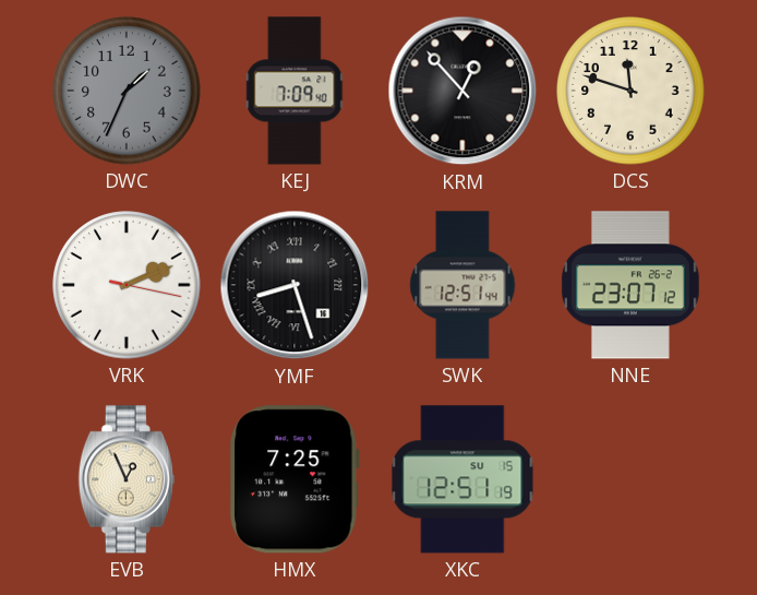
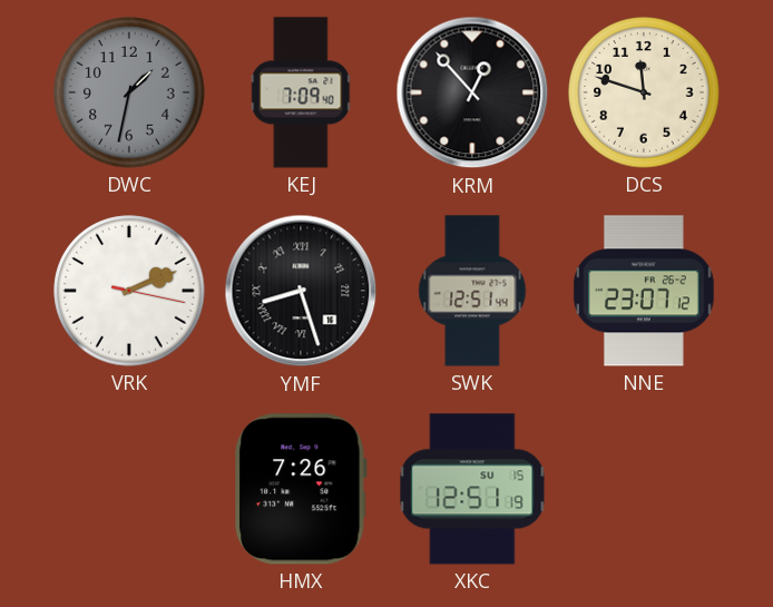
DWC: 1:34 -> 1:32
EVB: 12:56 -> none
HMX: 7:25 -> 7:26
